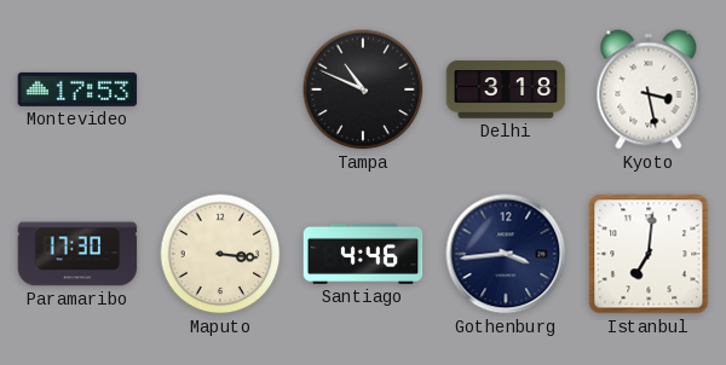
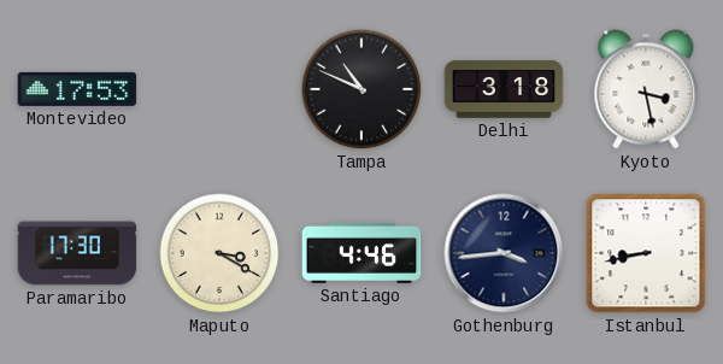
Maputo: 3:16 -> 3:20
Istanbul: 7:01 -> 8:43
